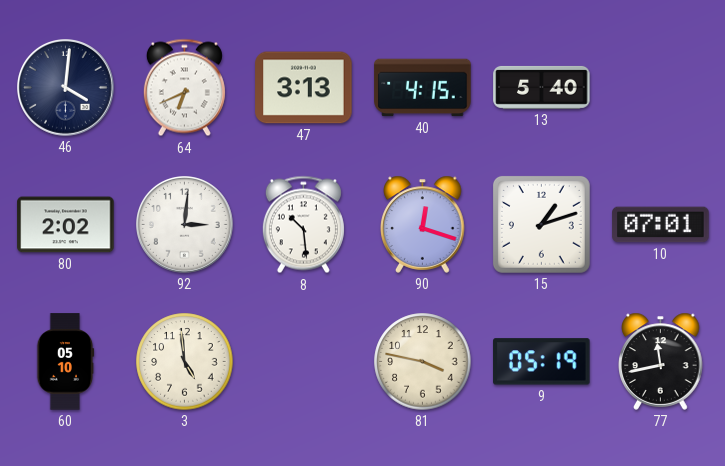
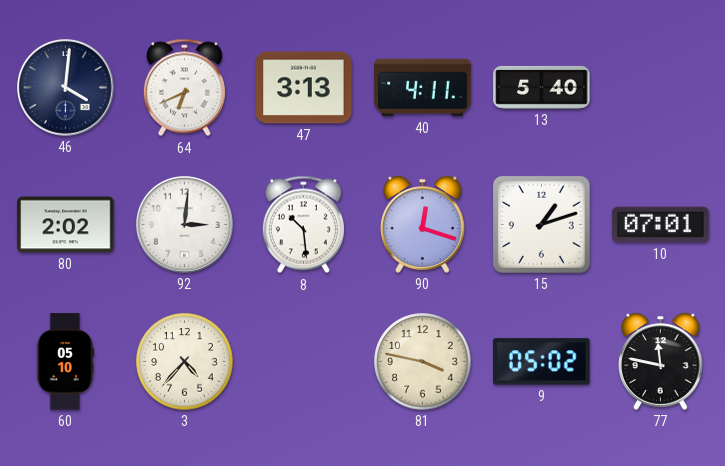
40: 4:15 -> 4:11
3: 4:59 -> 4:37
9: 05:19 -> 05:02
77: 11:43 -> 11:47
